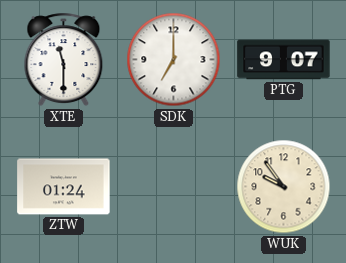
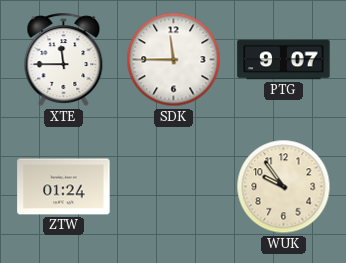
XTE: 11:30 -> 11:45
SDK: 7:00 -> 11:45
